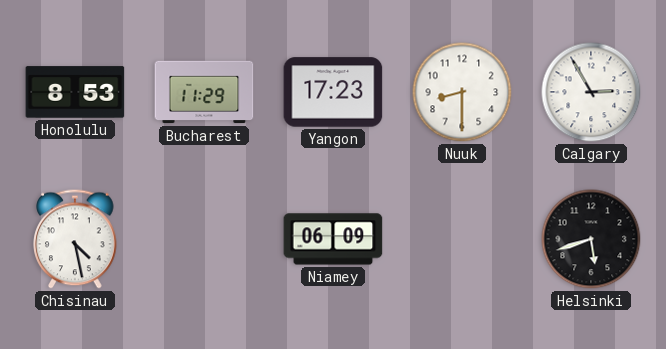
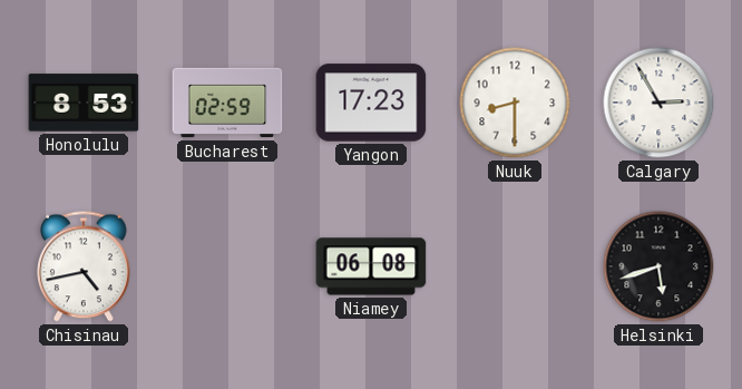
Bucharest: 11:29 -> 02:59
Chisinau: 4:28 -> 4:43
Niamey: 06:09 -> 06:08
